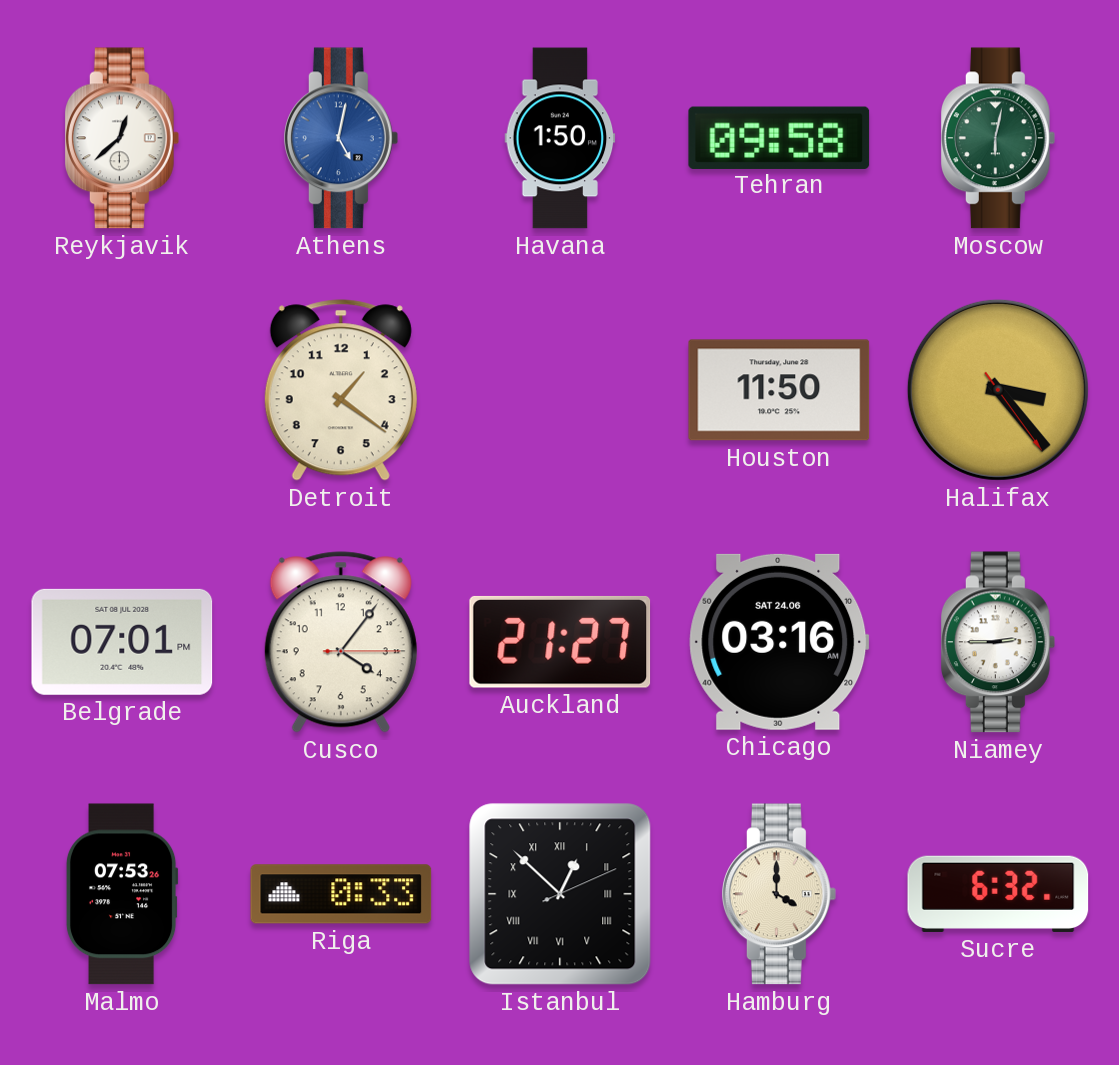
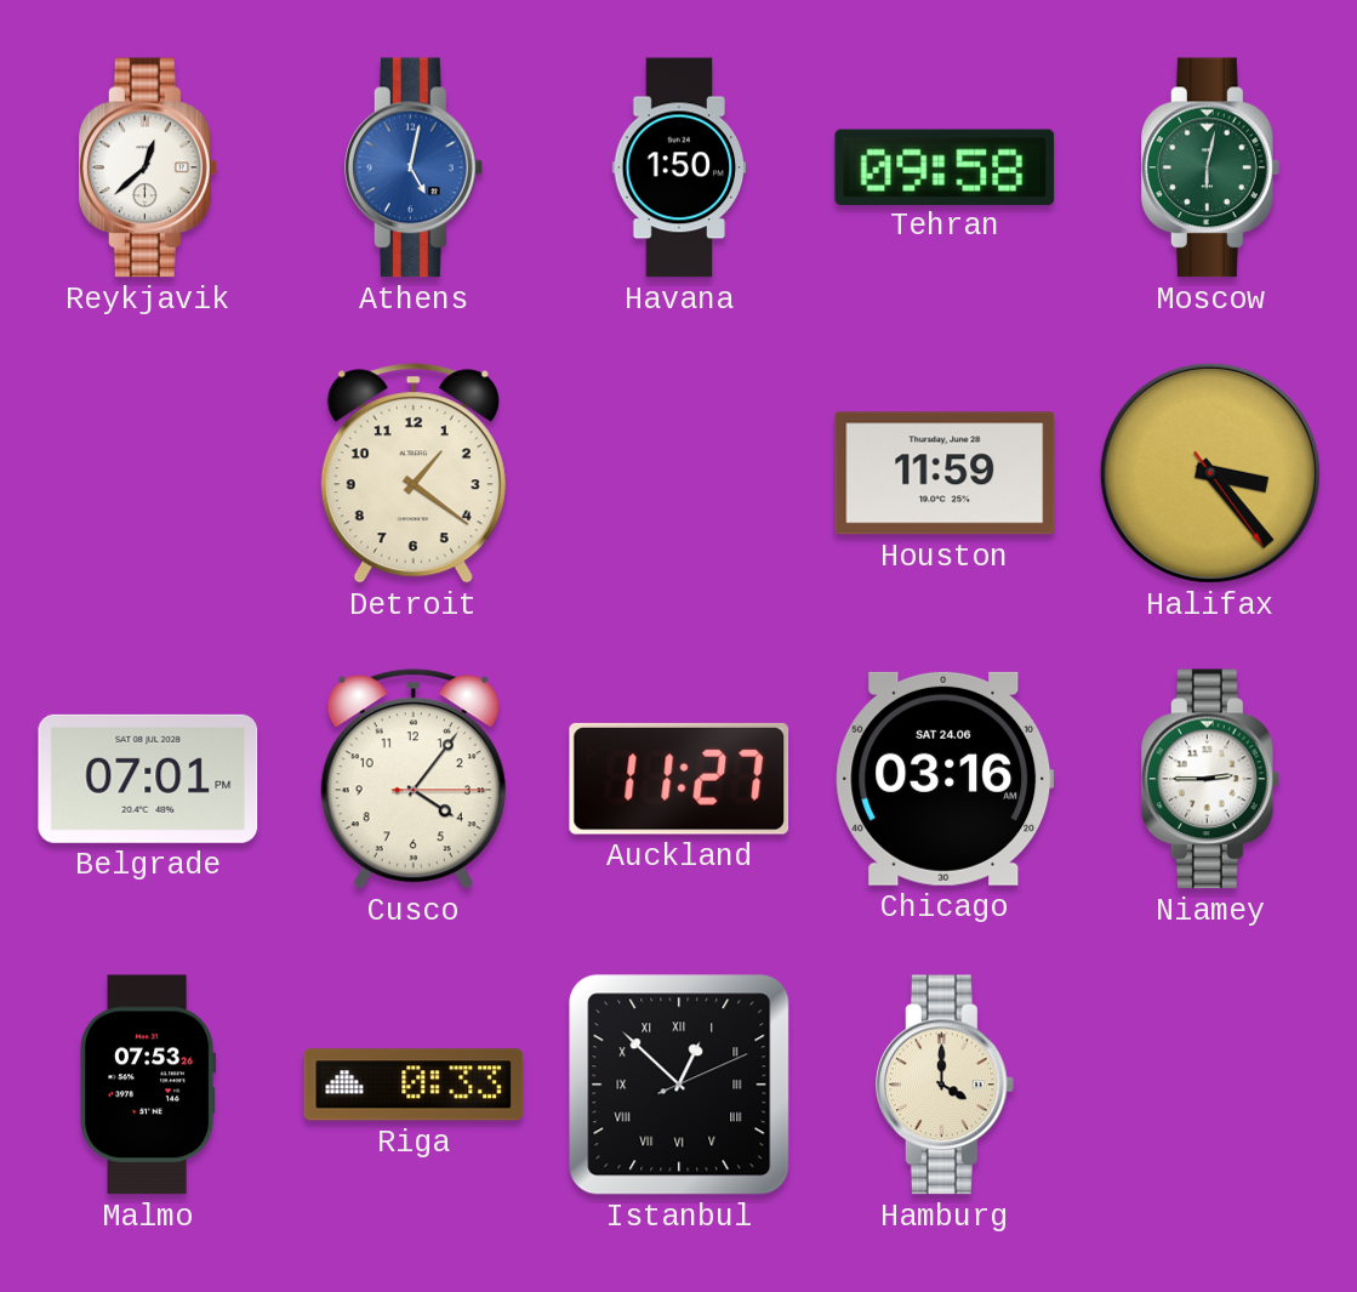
Houston: 11:50 -> 11:59
Auckland: 21:27 -> 11:27
Sucre: 6:32 -> none
